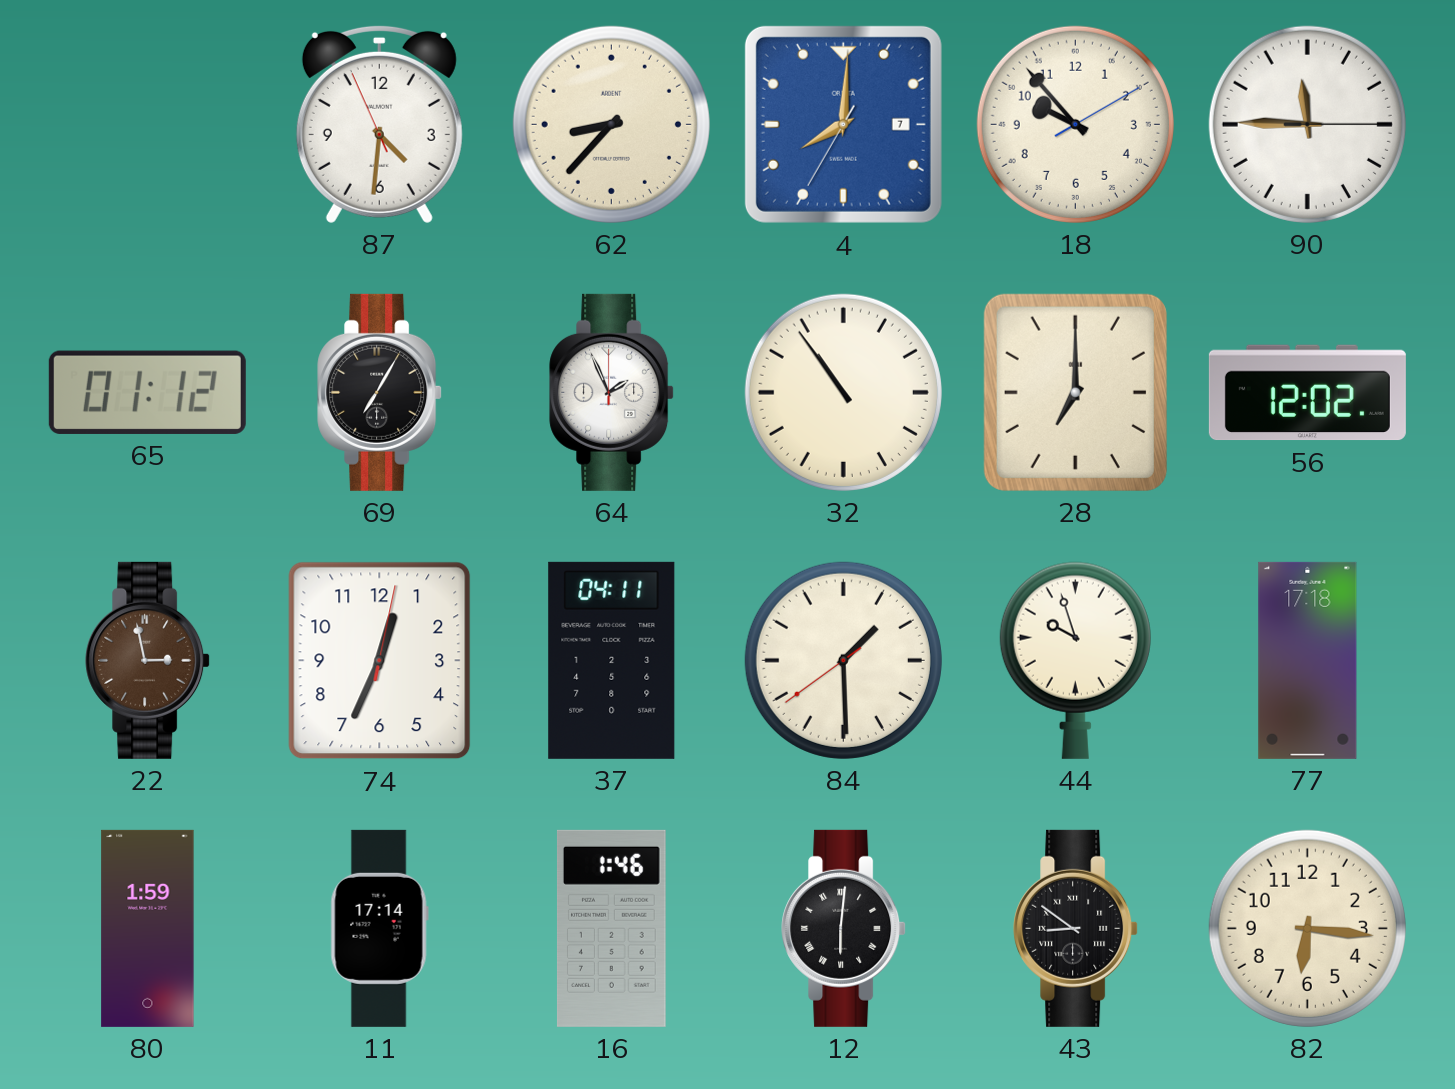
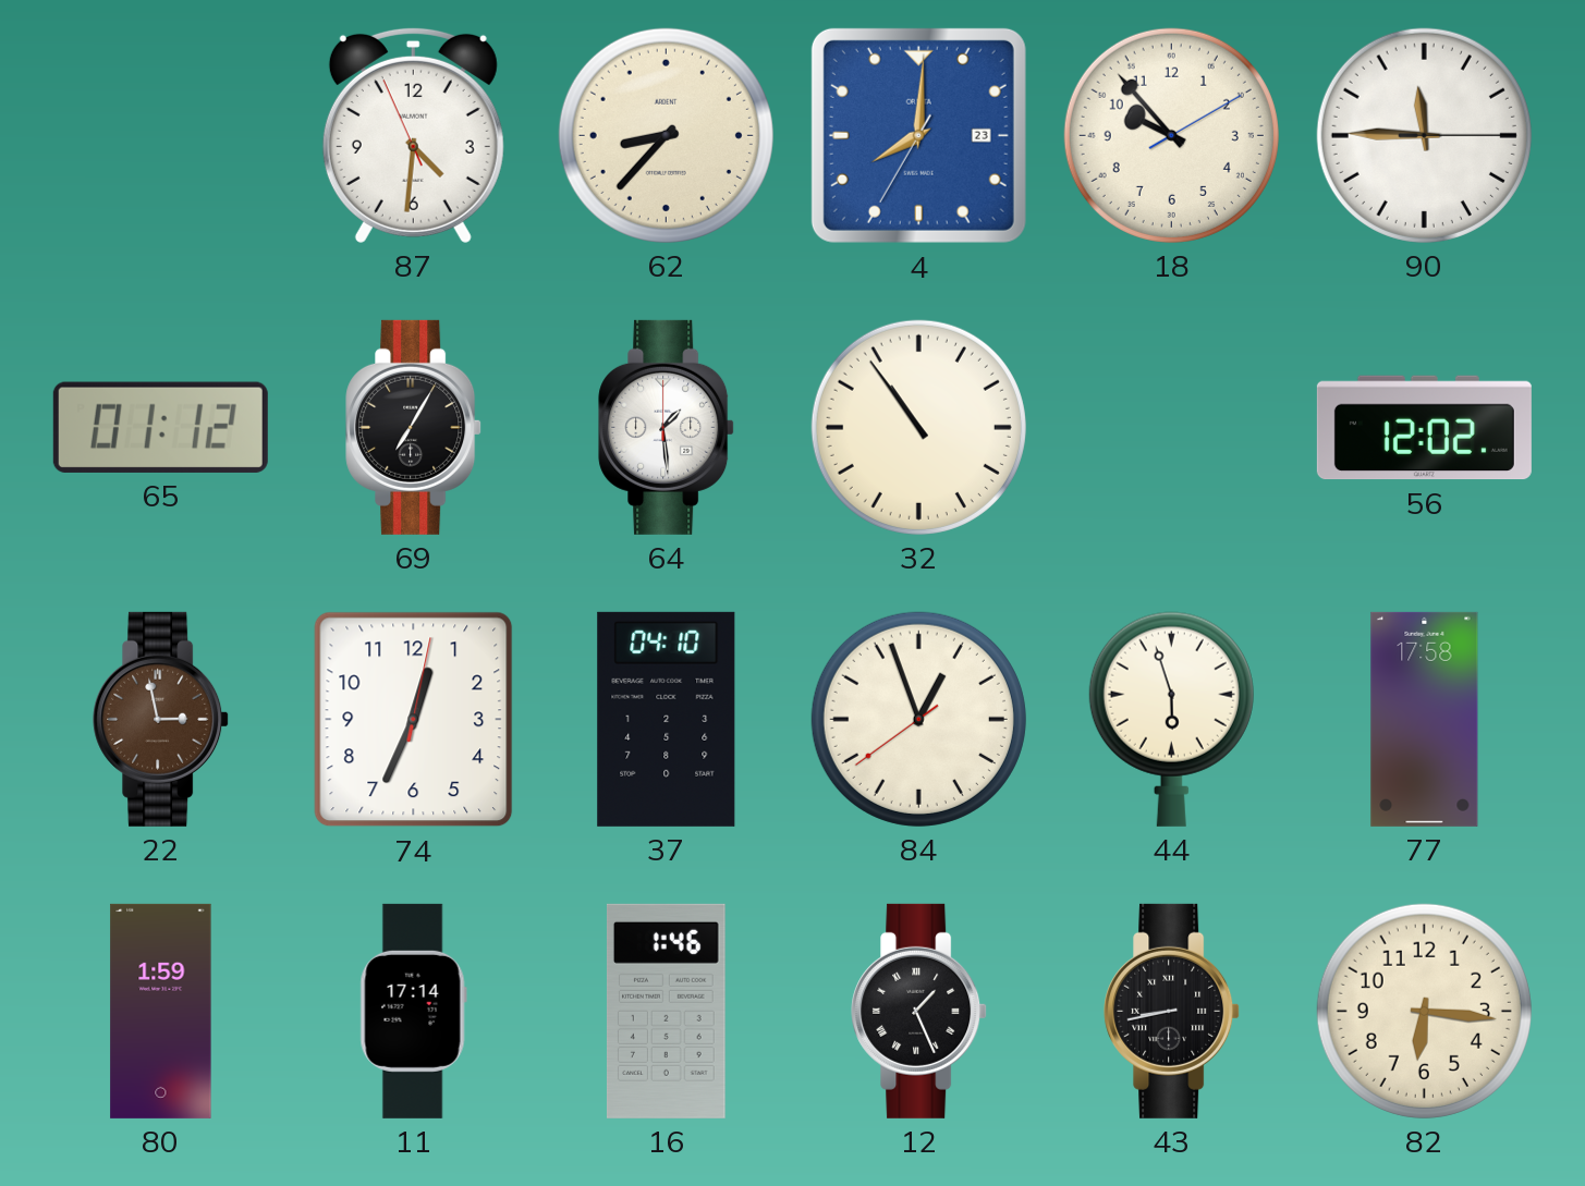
4 date: 7 -> 23
64: 1:56 -> 1:29
28: 7:00 -> none
37: 04:11 -> 04:10
84: 1:29 -> 12:56
44: 9:57 -> 5:57
77: 17:18 -> 17:58
12: 6:01 -> 1:26
43: 8:51 -> 8:43
